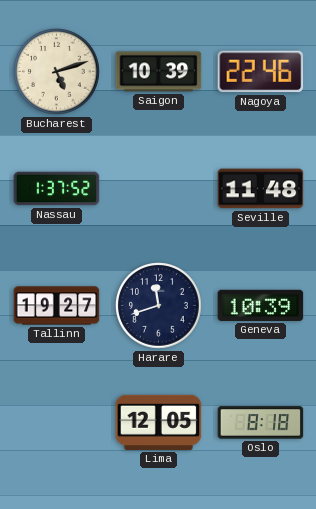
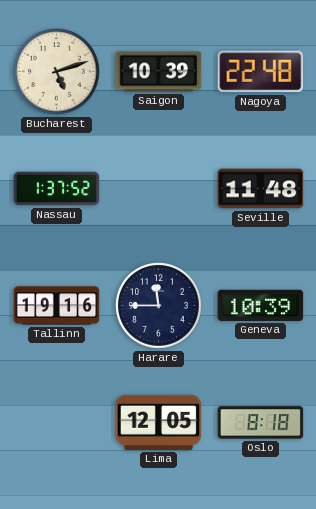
Nagoya: 22:46 -> 22:48
Tallinn: 19:27 -> 19:16
Harare: 11:42 -> 11:45
